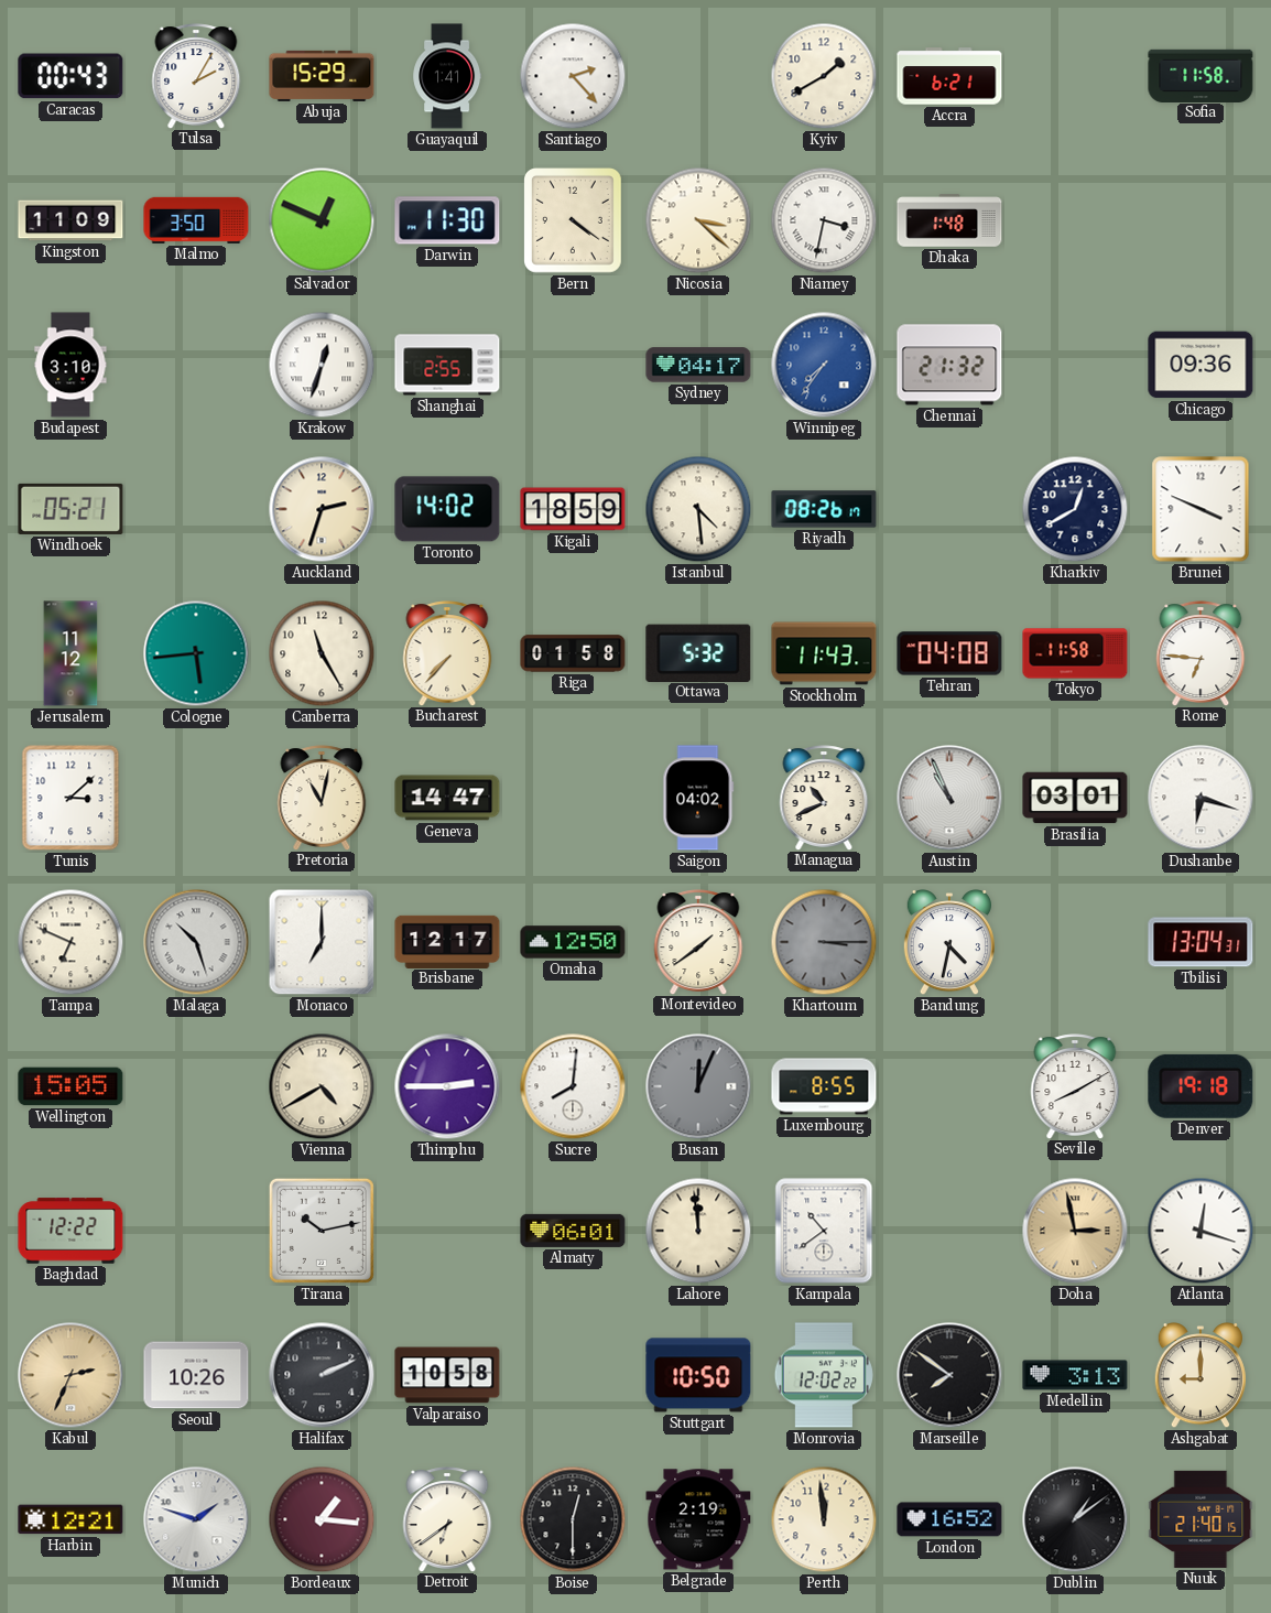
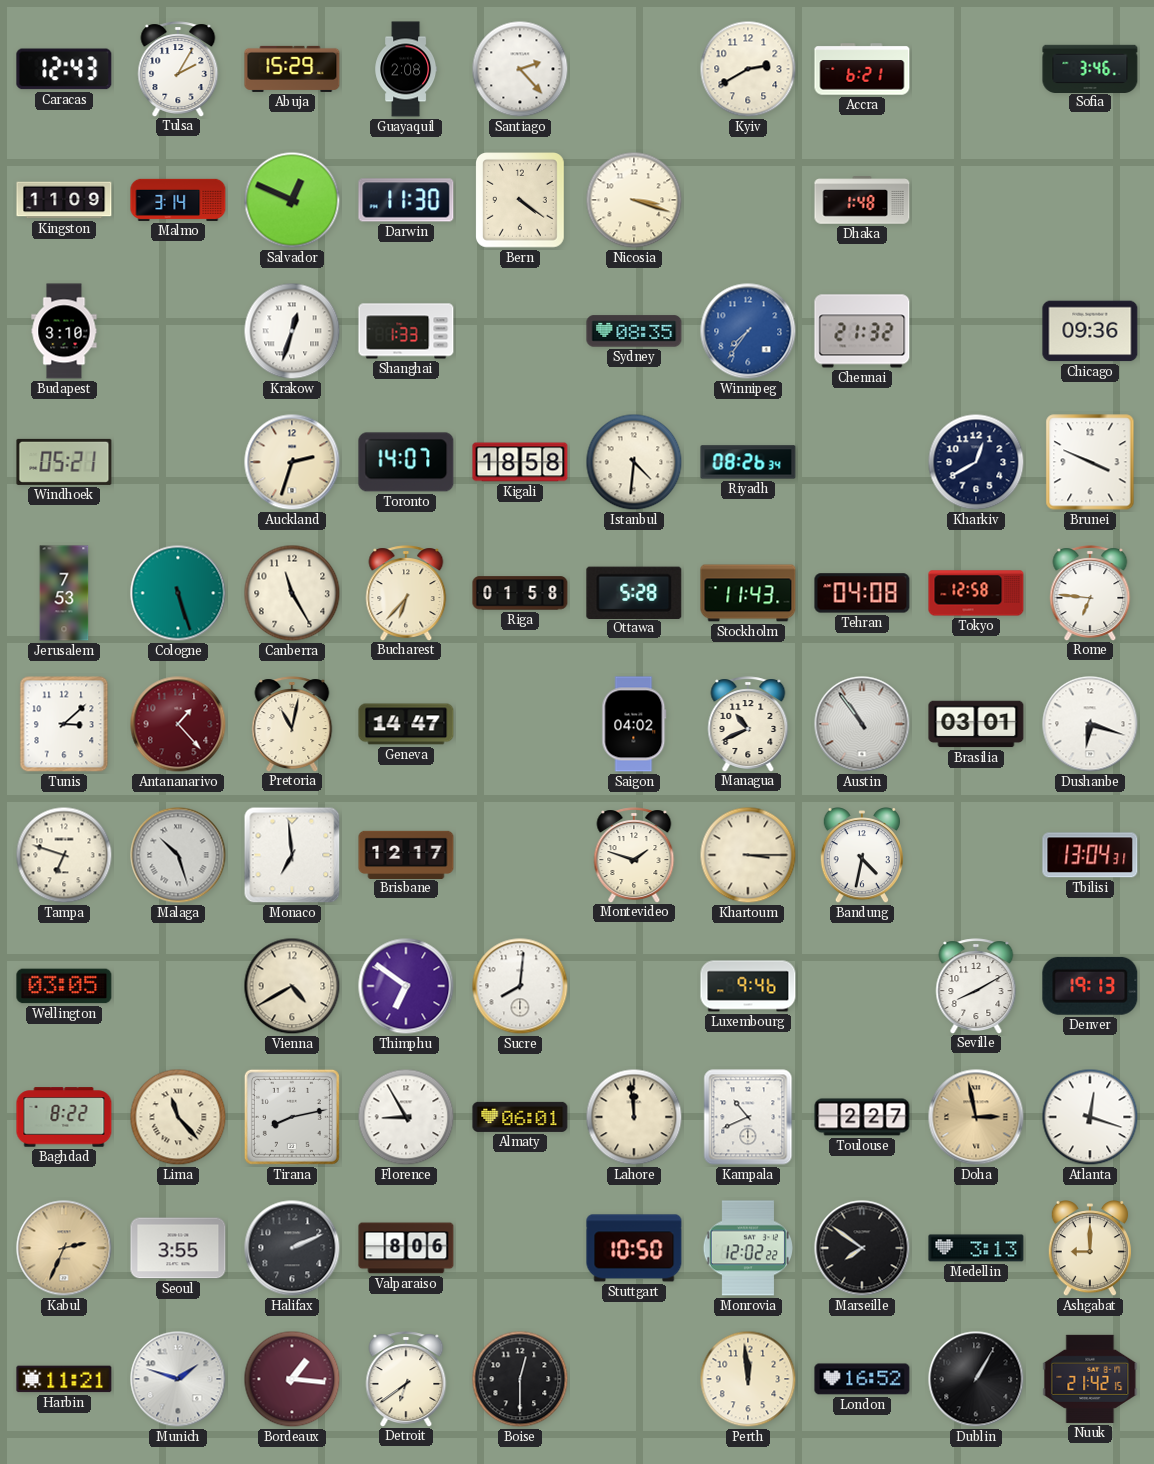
Caracas: 00:43 -> 12:43
Guayaquil: 1:41 -> 2:08
Kyiv: 1:40 -> 2:40
Sofia: 11:58 -> 3:46
Malmo: 3:50 -> 3:14
Nicosia: 3:22 -> 3:18
Niamey: 3:32 -> none
Shanghai: 2:55 -> 1:33
Sydney: 04:17 -> 08:35
Toronto: 14:02 -> 14:07
Kigali: 18:59 -> 18:58
Istanbul: 4:29 -> 4:31
Riyadh: 08:26:17 -> 08:26:34
Jerusalem: 11:12 -> 7:53
Cologne: 5:44 -> 5:27
Bucharest: 7:37 -> 6:37
Ottawa: 5:32 -> 5:28
Tokyo: 11:58 -> 12:58
Antananarivo: none -> 1:23
Austin: 10:56 -> 10:54
Tampa: 6:49 -> 6:48
Monaco: 7:00 -> 6:59
Omaha: 12:50 -> none
Montevideo: 1:39 -> 1:48
Khartoum dial: grey -> cream
Wellington: 15:05 -> 03:05
Thimphu: 2:45 -> 6:51
Busan: 12:04 -> none
Luxembourg: 8:55 -> 9:46
Denver: 19:18 -> 19:13
Baghdad: 12:22 -> 8:22
Lima: none -> 11:23
Tirana: 10:13 -> 8:13
Florence: none -> 8:55
Kampala: 10:39 -> 10:41
Toulouse: none -> 2:27
Seoul: 10:26 -> 3:55
Valparaiso: 10:58 -> 8:06
Harbin: 12:21 -> 11:21
Belgrade: 2:19 -> none
Dublin: 1:09 -> 1:05
Nuuk: 21:40 -> 21:42
